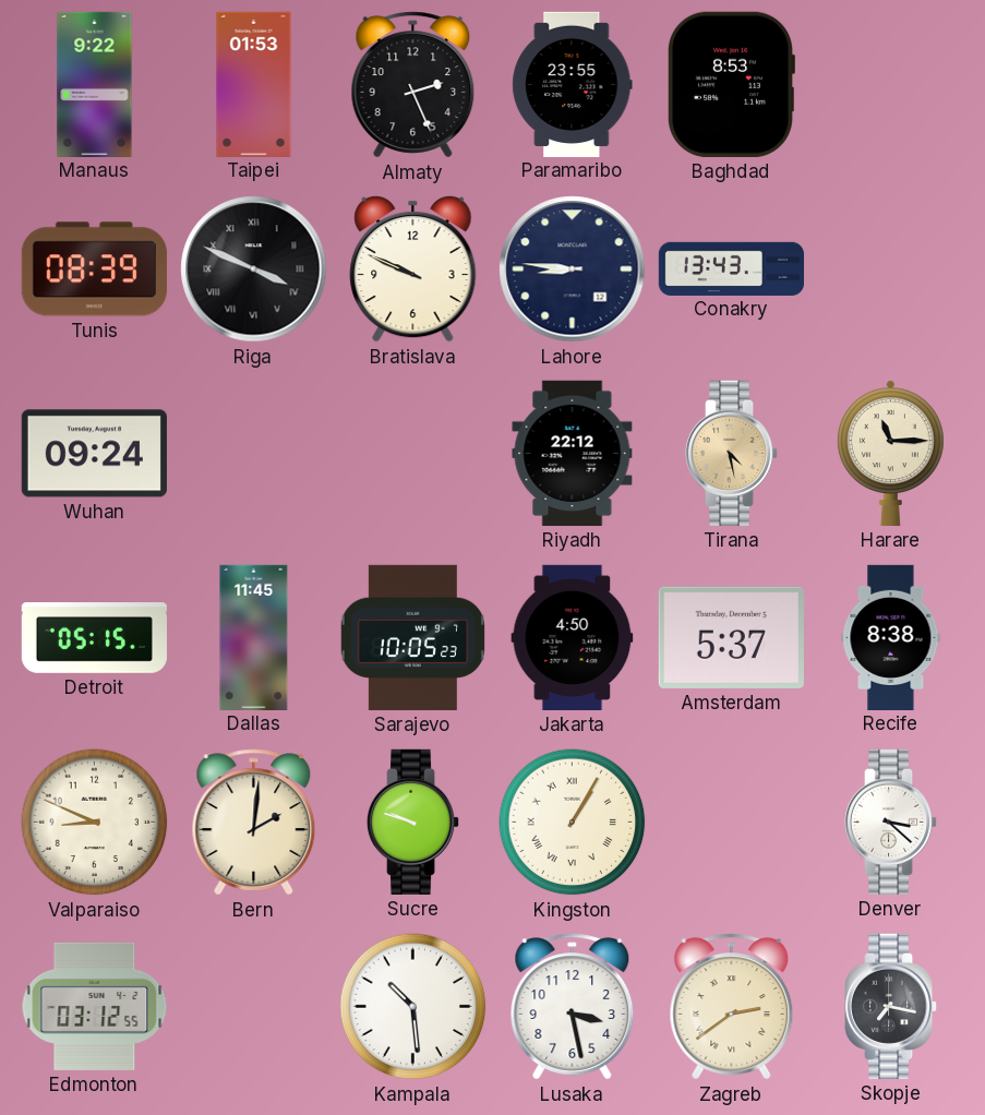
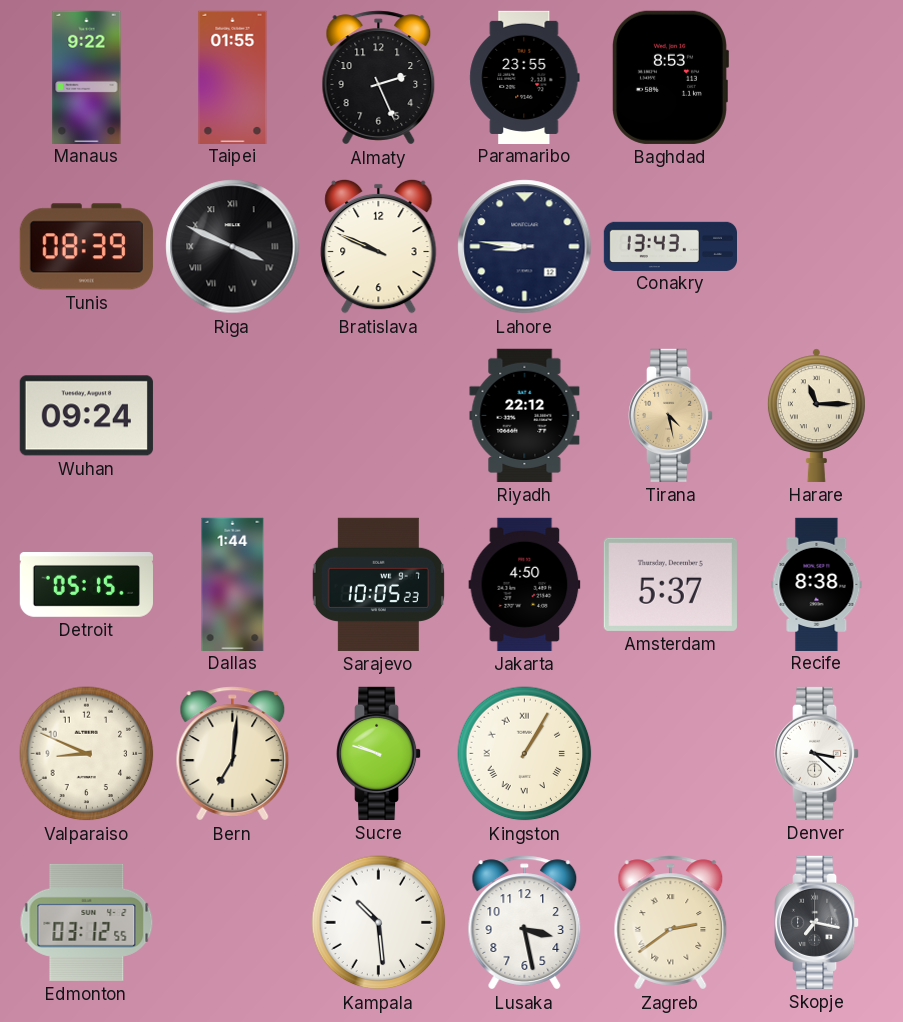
Taipei: 01:53 -> 01:55
Dallas: 11:45 -> 1:44
Bern: 2:01 -> 7:01
